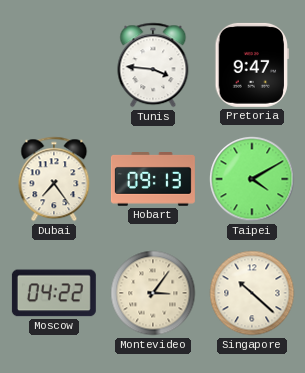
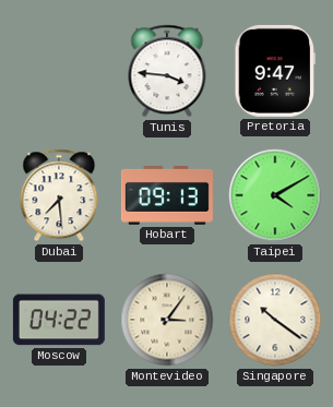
Dubai: 7:24 -> 7:29
Singapore: 10:22 -> 10:21
